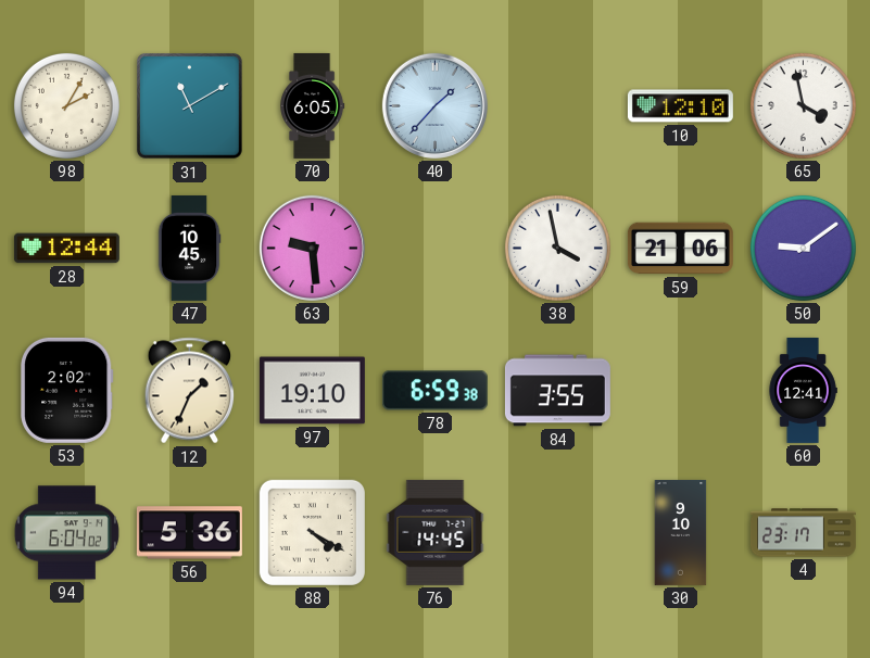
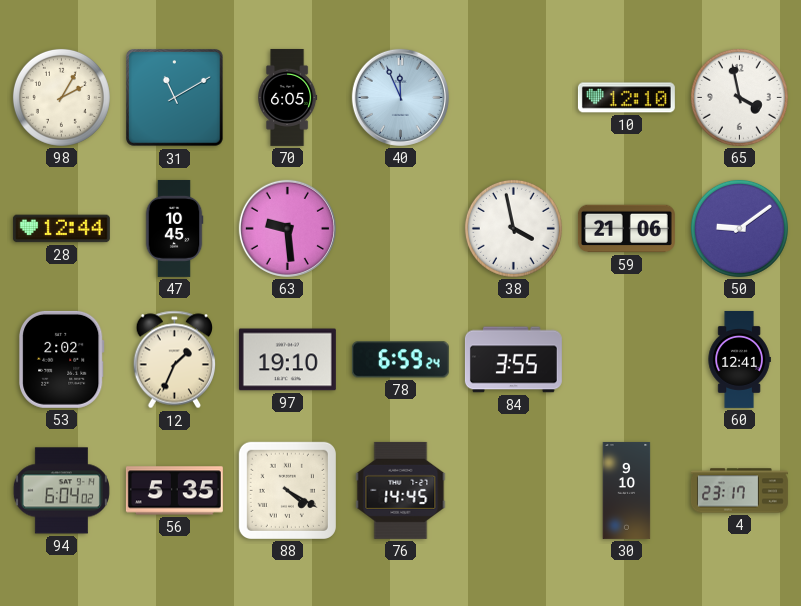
40: 1:37 -> 11:56
78: 6:59:38 -> 6:59:24
56: 5:36 -> 5:35
